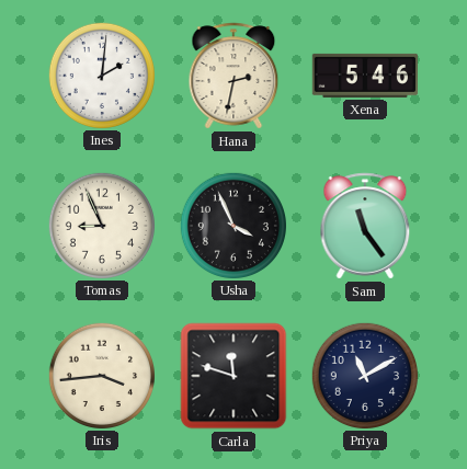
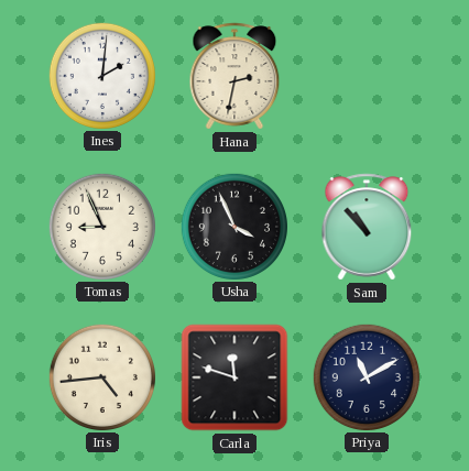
Xena: 5:46 -> none
Sam: 11:24 -> 10:53
Iris: 3:44 -> 4:44
